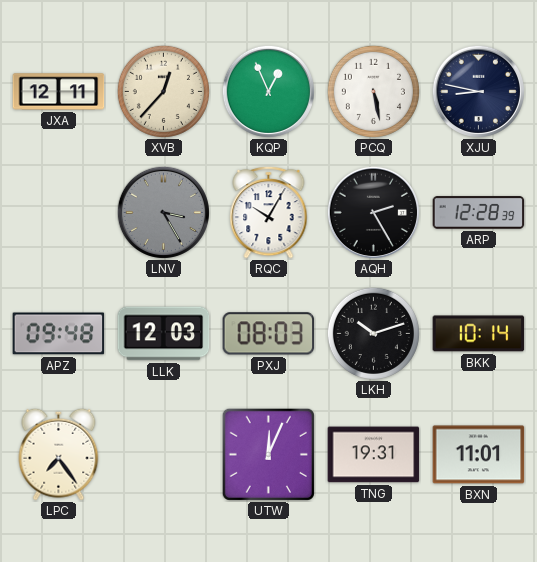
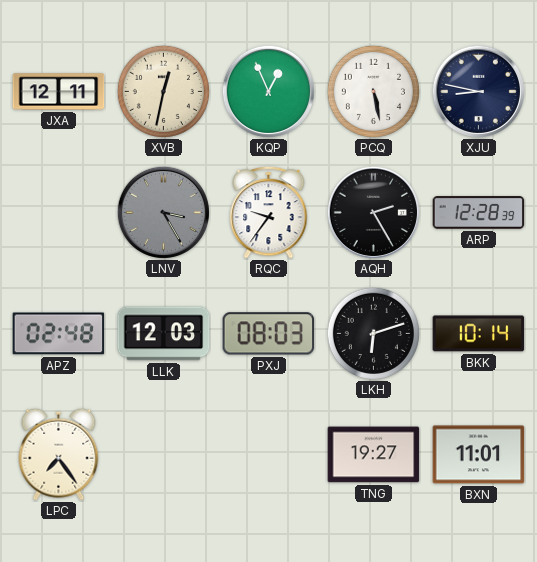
XVB: 12:37 -> 12:32
RQC: 10:05 -> 9:36
APZ: 09:48 -> 02:48
LKH: 10:12 -> 6:12
UTW: 12:04 -> none
TNG: 19:31 -> 19:27
